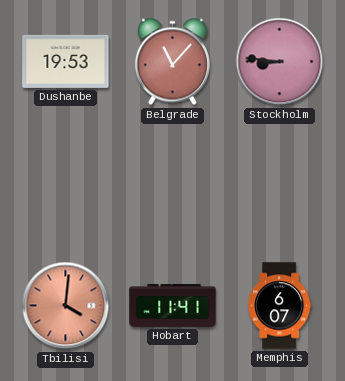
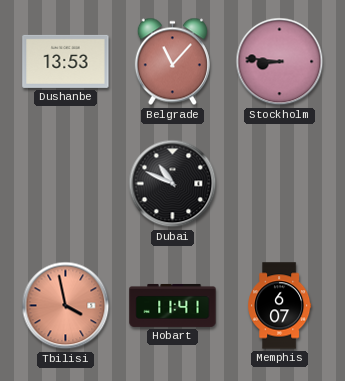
Dushanbe: 19:53 -> 13:53
Dubai: none -> 10:49
Tbilisi: 4:01 -> 3:58
